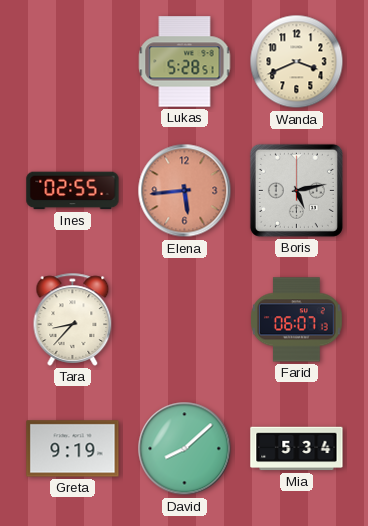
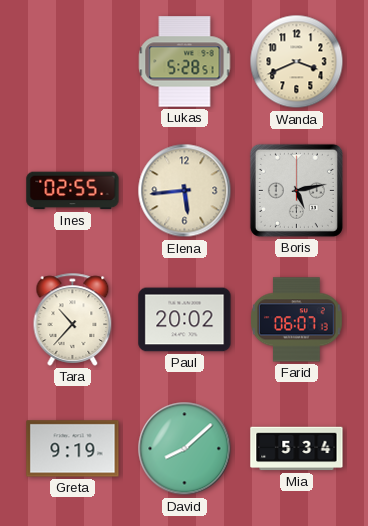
Elena dial: salmon -> cream
Tara: 8:37 -> 10:37
Paul: none -> 20:02
